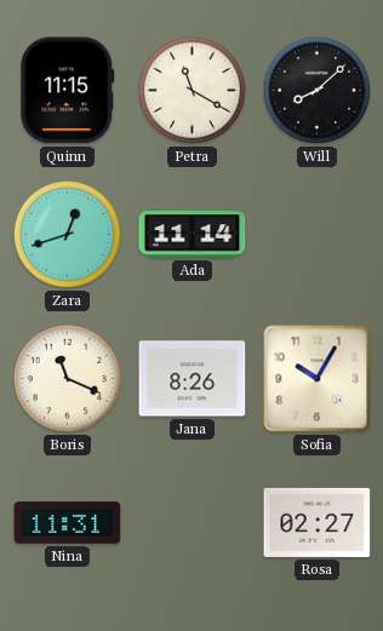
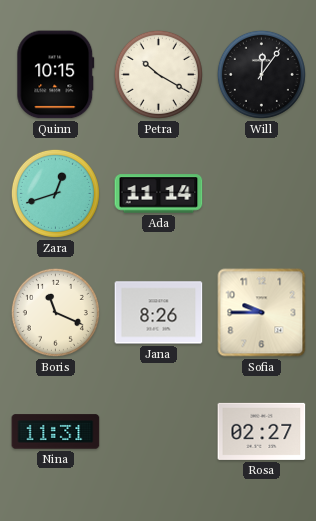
Quinn: 11:15 -> 10:15
Petra: 11:20 -> 10:20
Will: 8:08 -> 12:06
Sofia: 10:05 -> 9:45
